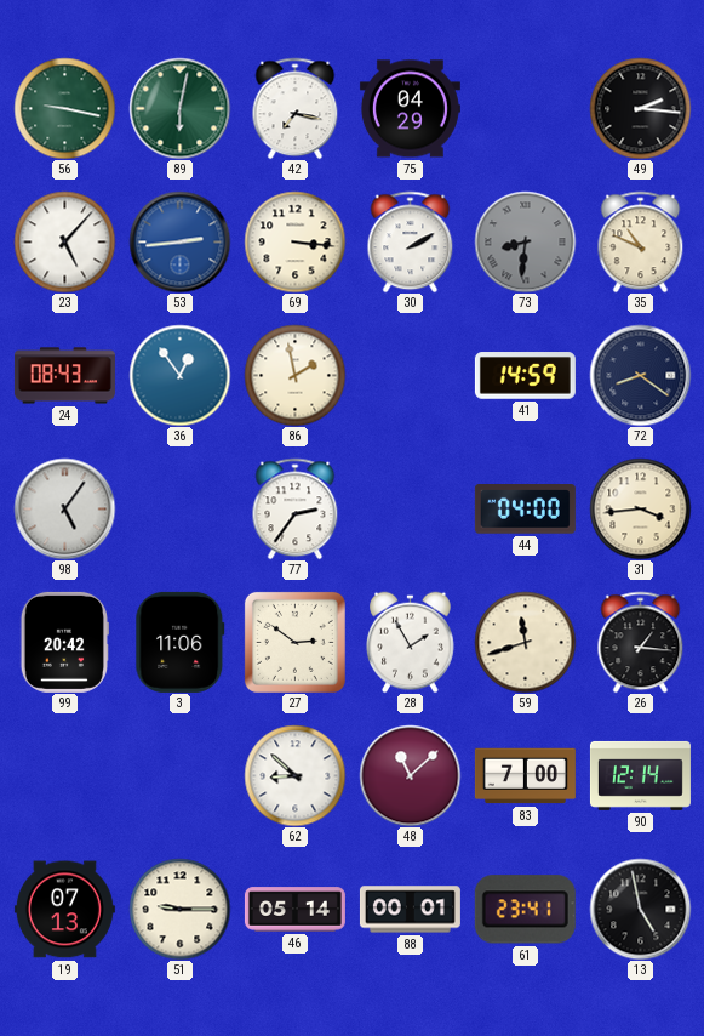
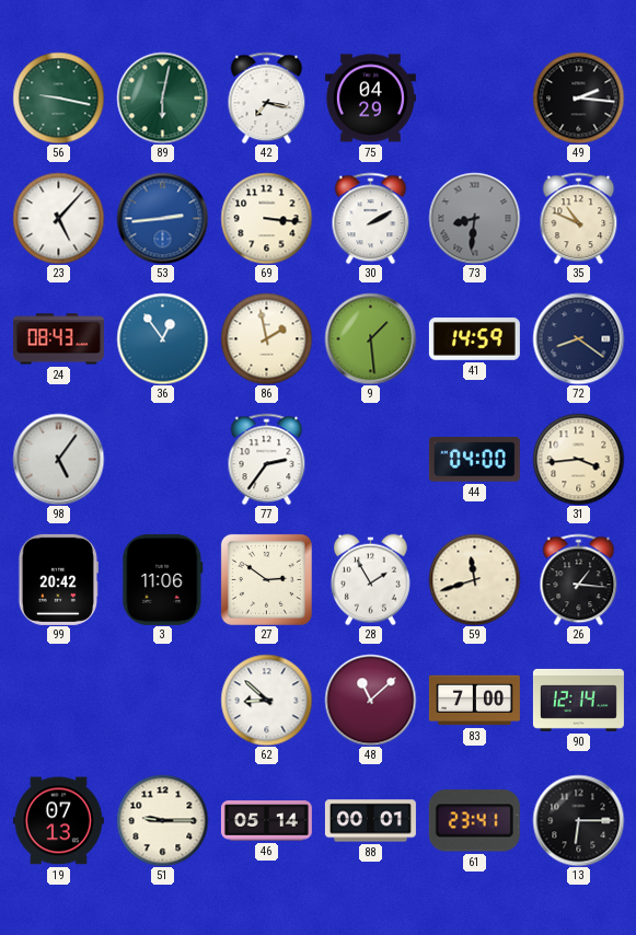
9: none -> 1:29
13: 4:58 -> 6:15
